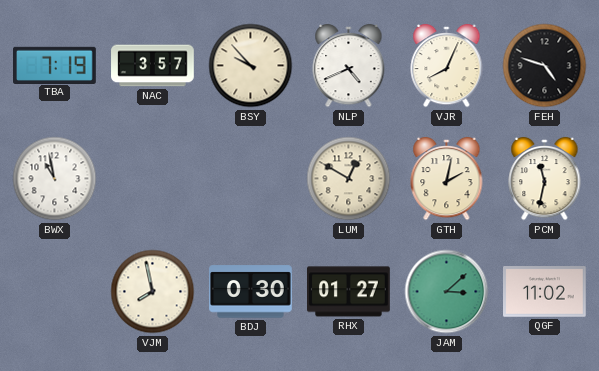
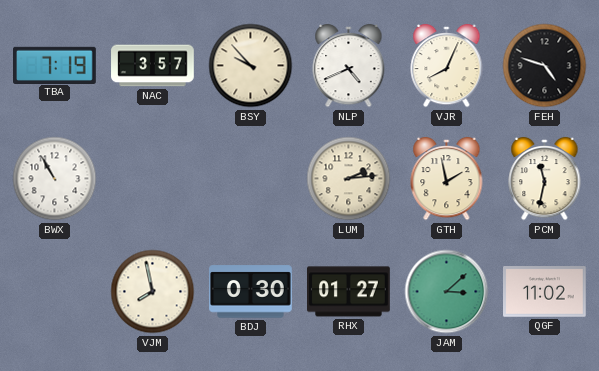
BWX: 10:58 -> 10:55
LUM: 12:50 -> 2:14
GTH: 2:02 -> 1:58
